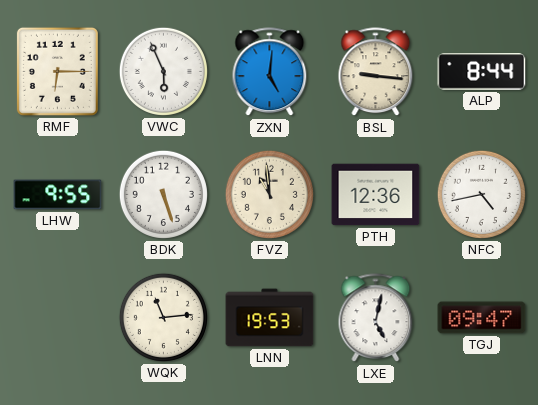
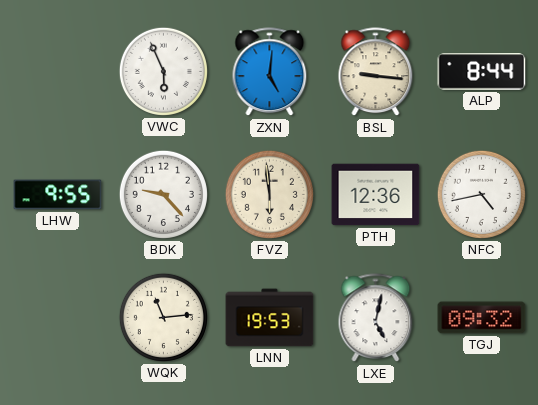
RMF: 6:15 -> none
BDK: 5:27 -> 9:23
FVZ: 10:59 -> 5:59
TGJ: 09:47 -> 09:32
